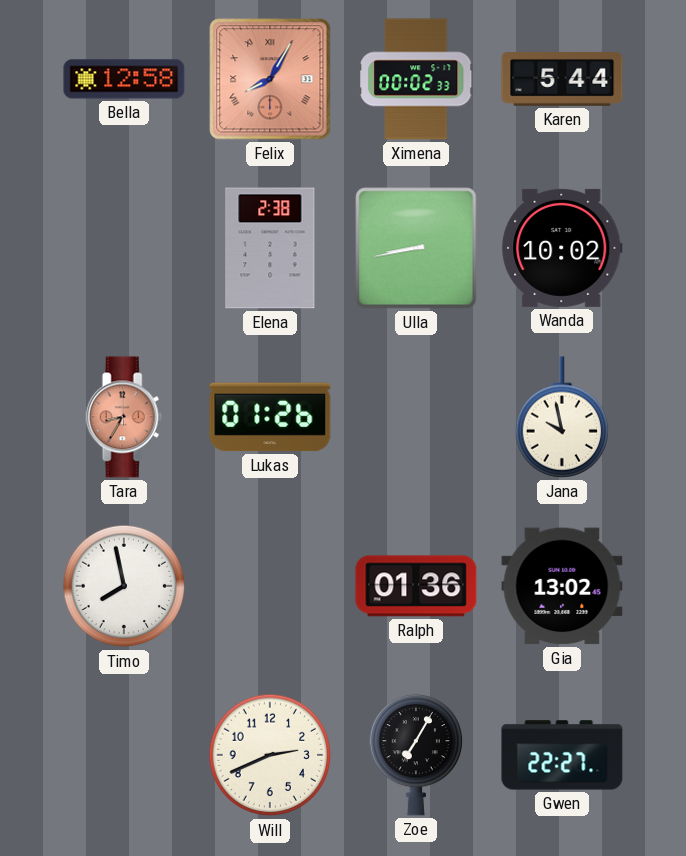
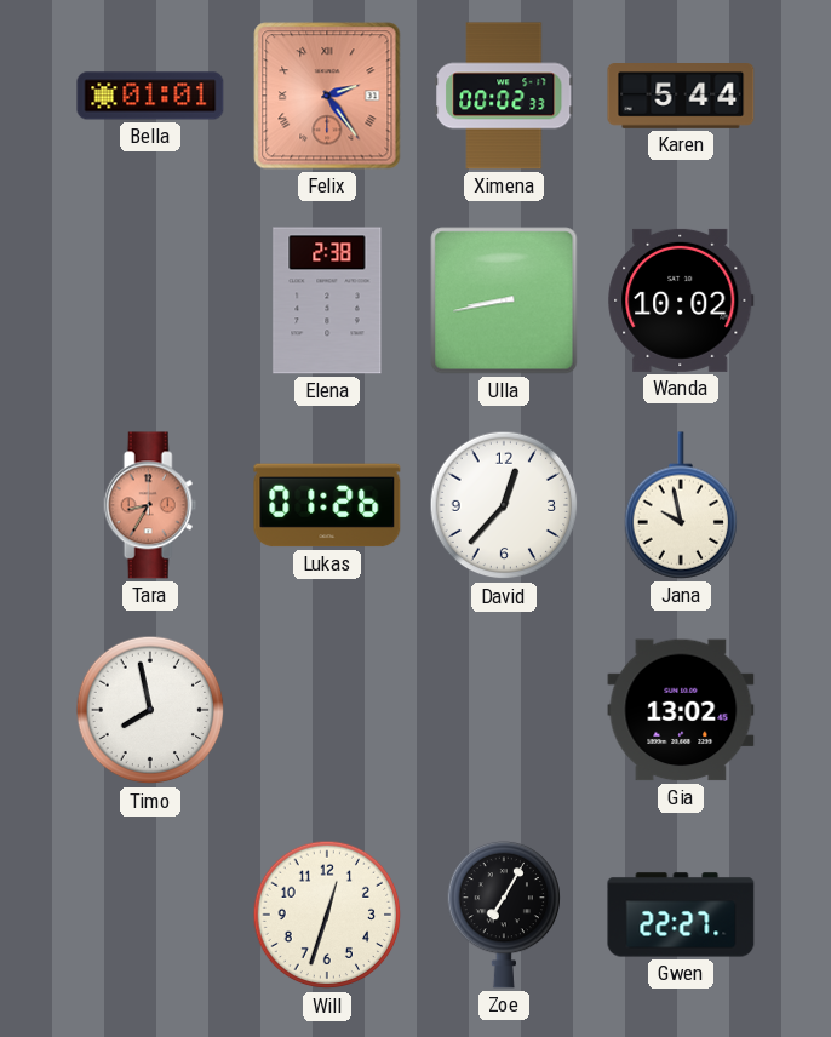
Bella: 12:58 -> 01:01
Felix: 8:05 -> 2:24
David: none -> 12:37
Ralph: 01:36 -> none
Will: 2:41 -> 12:33
